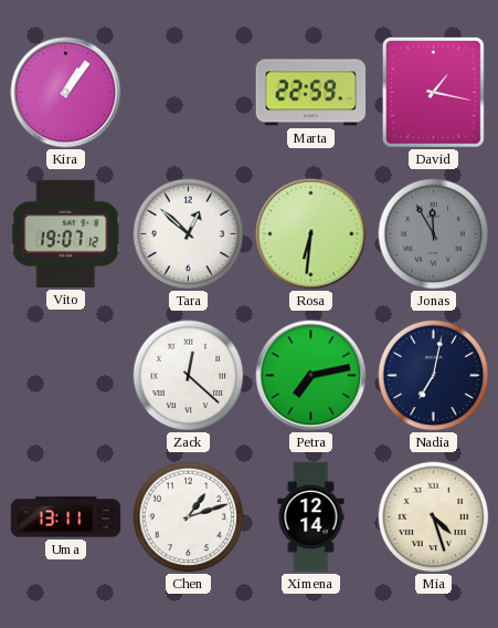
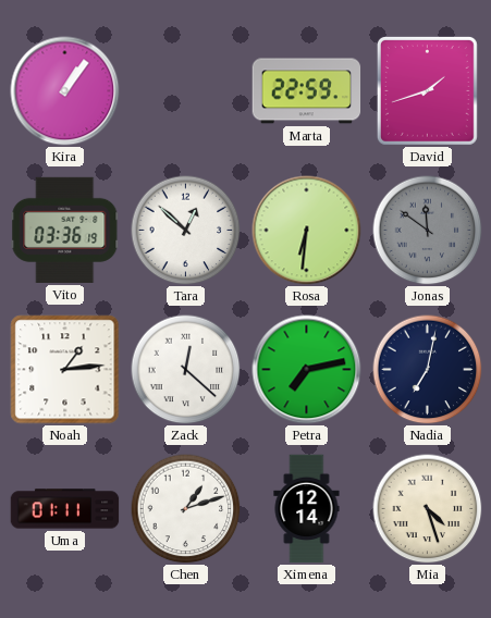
David: 1:17 -> 1:42
Vito: 19:07 -> 03:36
Jonas: 11:55 -> 11:51
Noah: none -> 1:14
Uma: 13:11 -> 01:11
